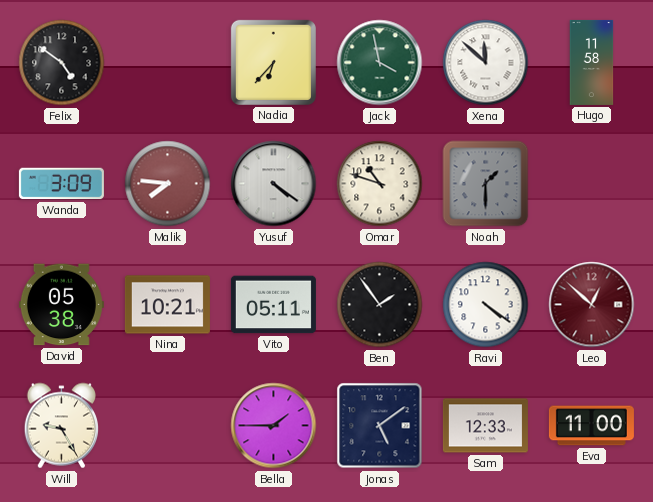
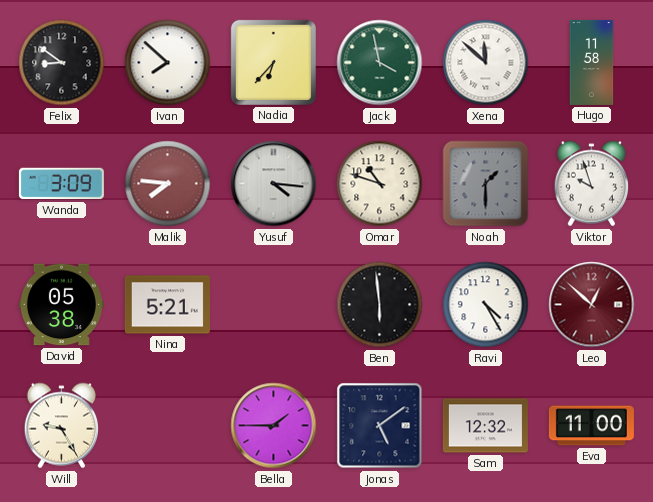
Felix: 4:51 -> 8:51
Ivan: none -> 7:52
Yusuf: 4:21 -> 4:16
Viktor: none -> 9:57
Nina: 10:21 -> 5:21
Vito: 05:11 -> none
Ben: 1:54 -> 5:59
Ravi: 4:21 -> 4:25
Sam: 12:33 -> 12:32
